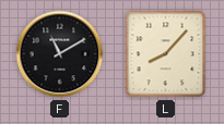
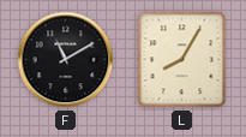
L: 8:07 -> 8:05
